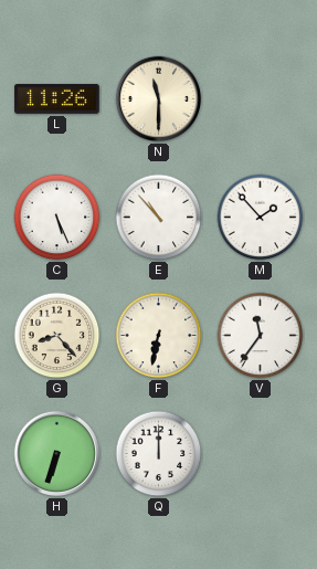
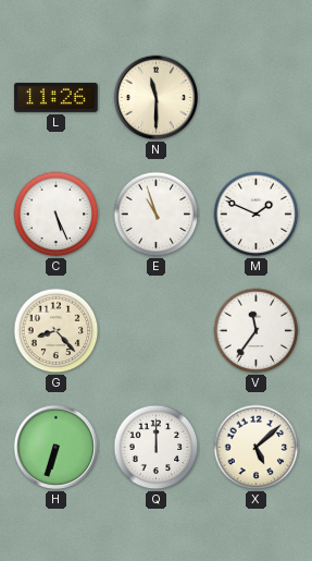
E: 10:53 -> 10:57
M: 1:53 -> 1:49
F: 6:32 -> none
X: none -> 5:08
